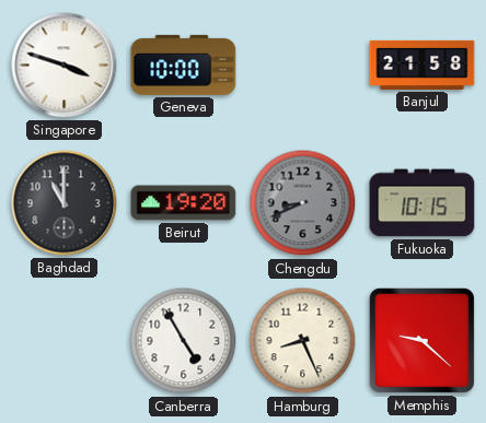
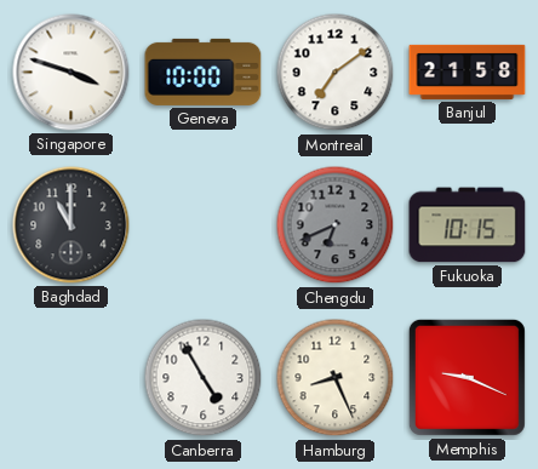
Montreal: none -> 7:09
Beirut: 19:20 -> none
Chengdu: 8:41 -> 6:41
Memphis: 9:22 -> 9:19
